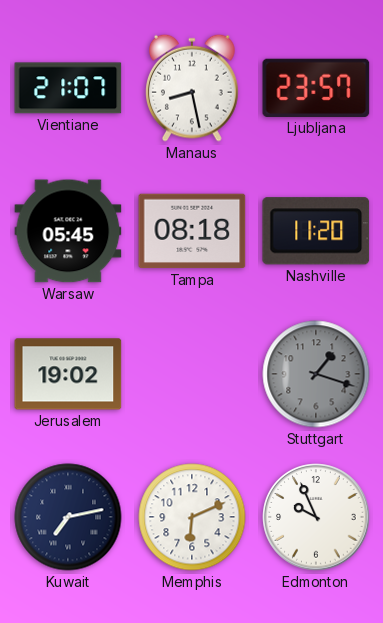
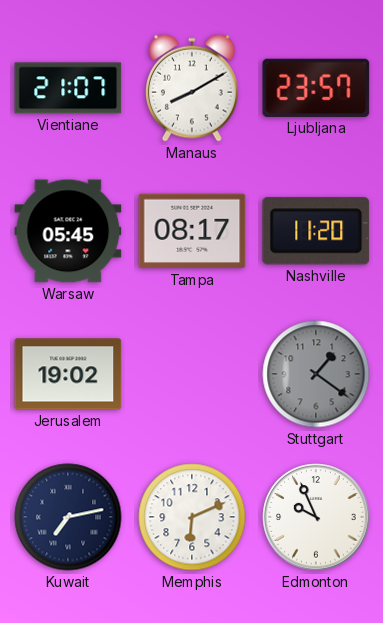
Manaus: 8:28 -> 8:10
Tampa: 08:18 -> 08:17
Stuttgart: 1:18 -> 1:21
